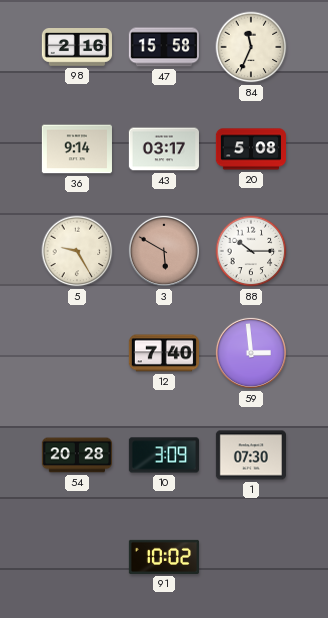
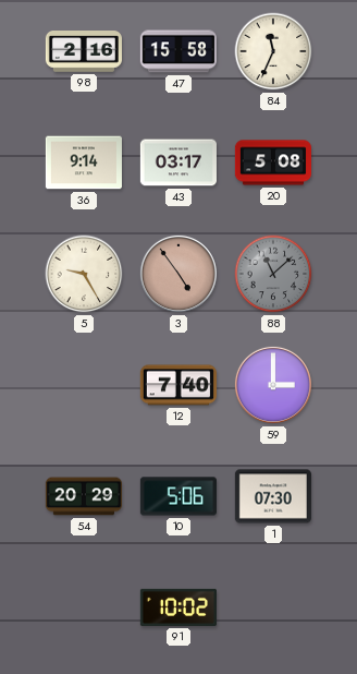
3: 5:50 -> 4:54
88: 10:15 -> 11:08
88 dial: white -> grey
59: 2:59 -> 3:00
54: 20:28 -> 20:29
10: 3:09 -> 5:06
